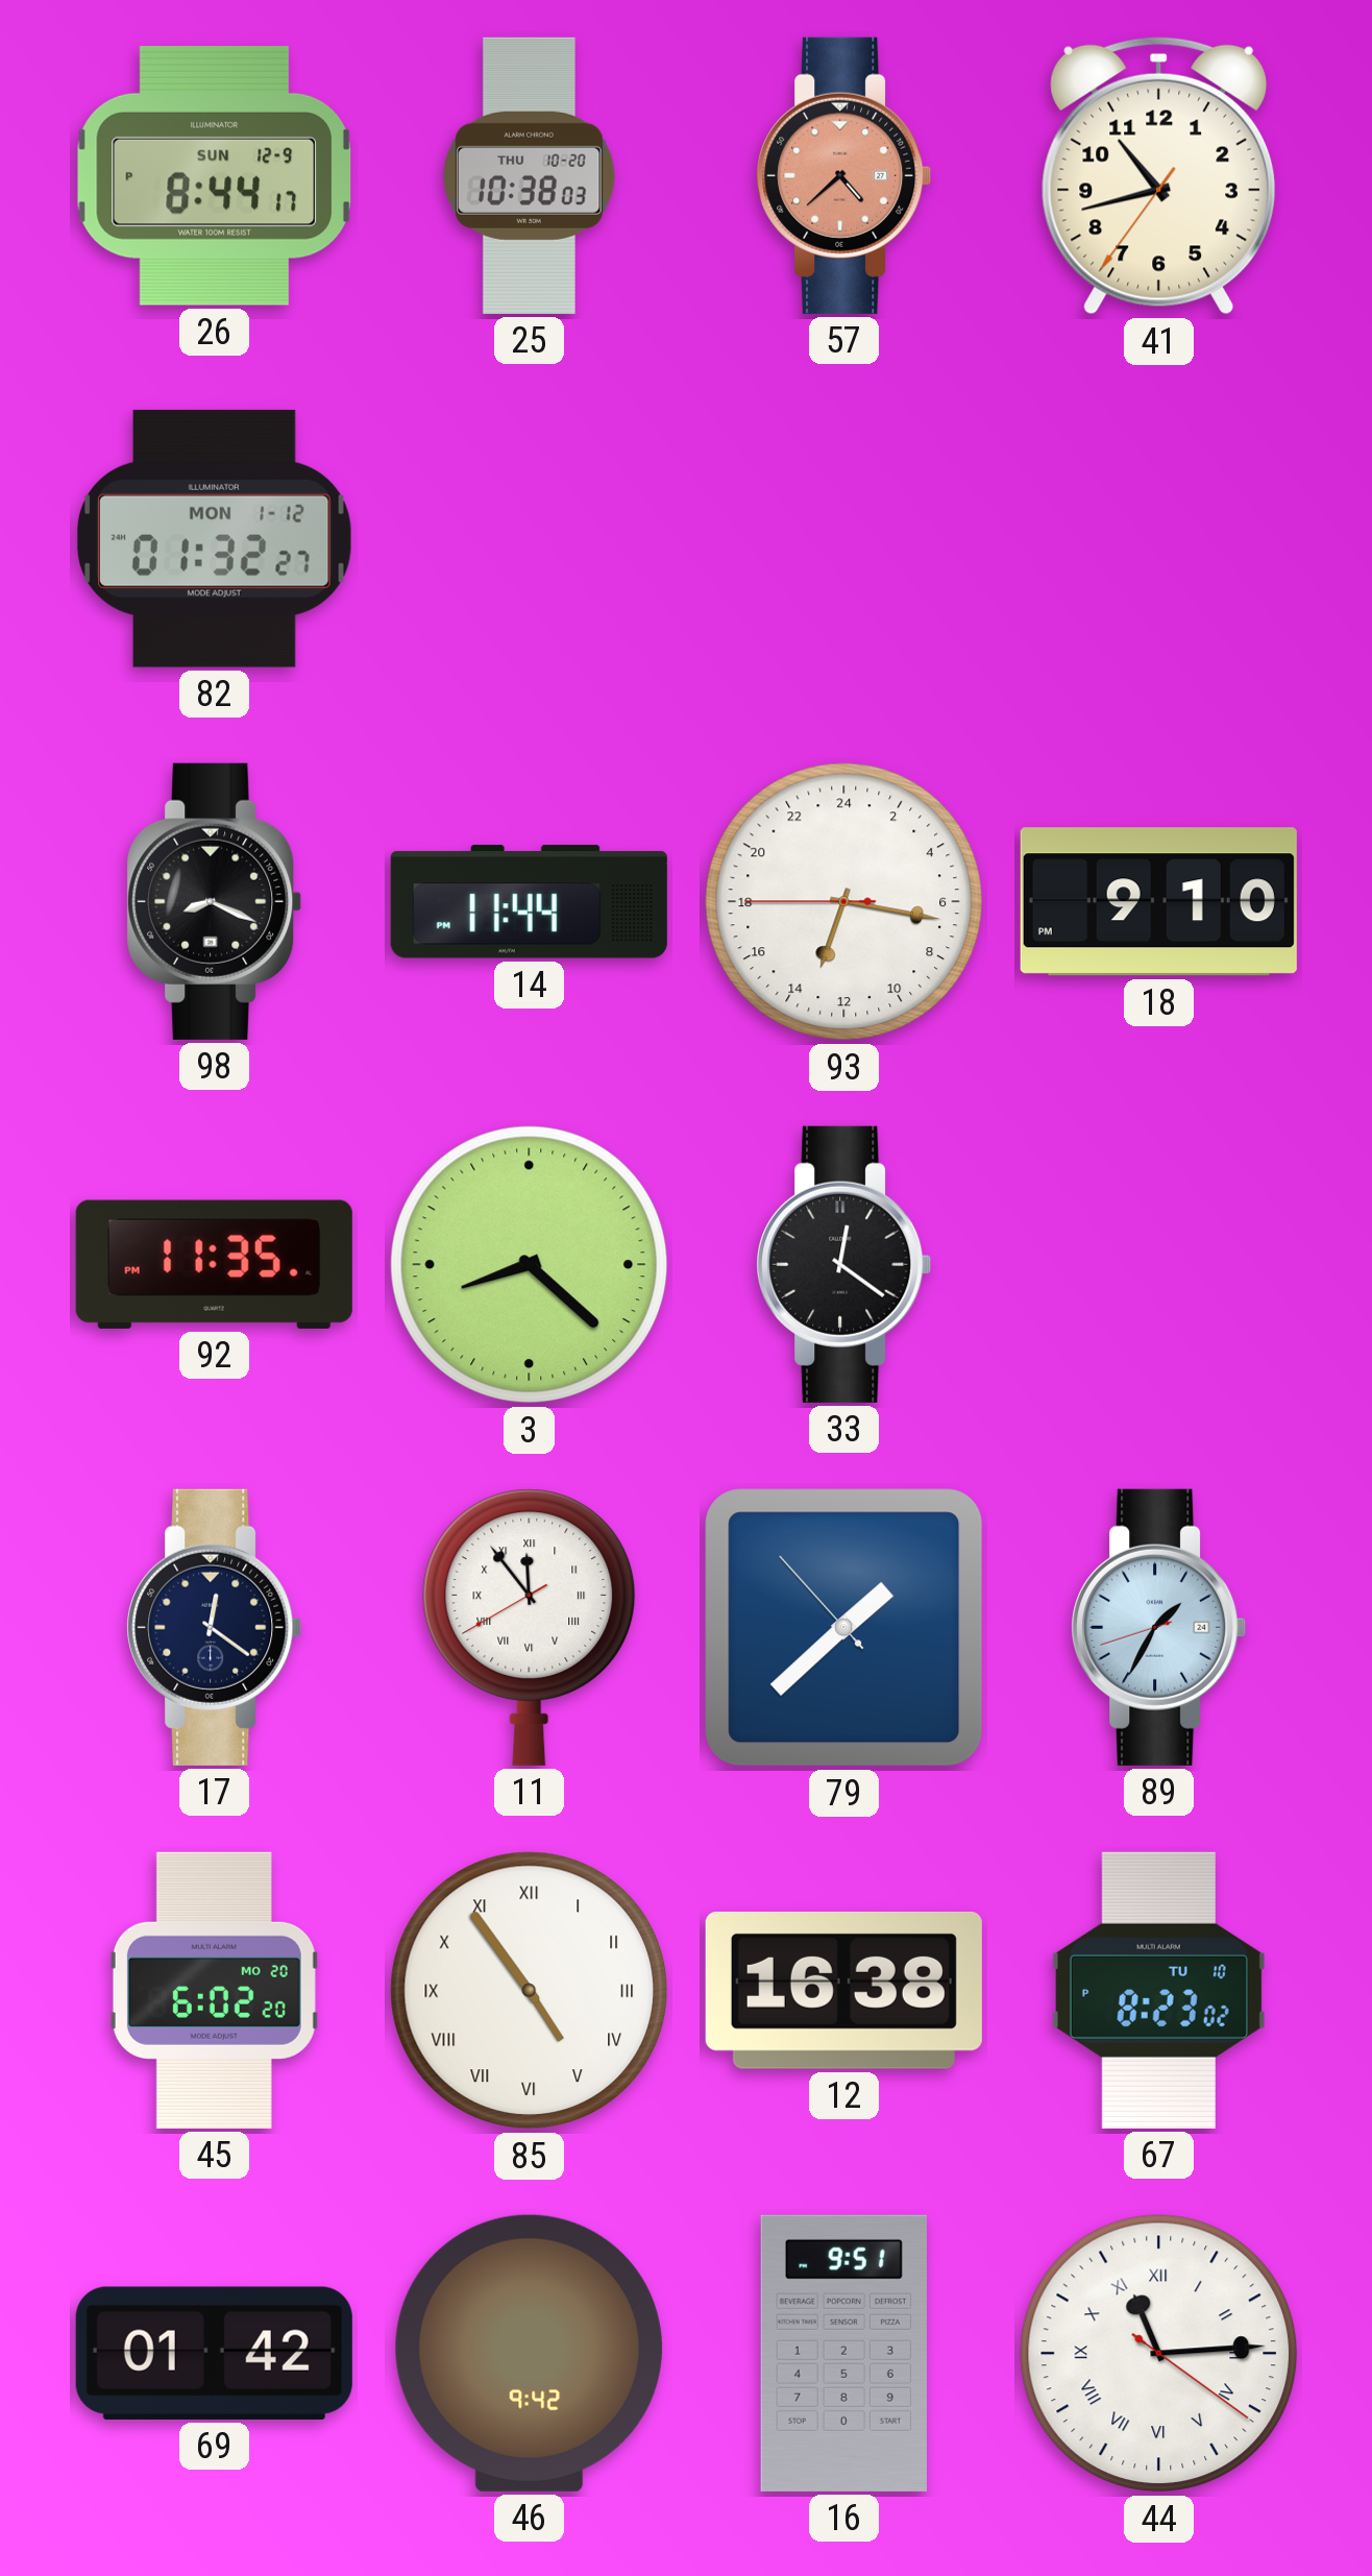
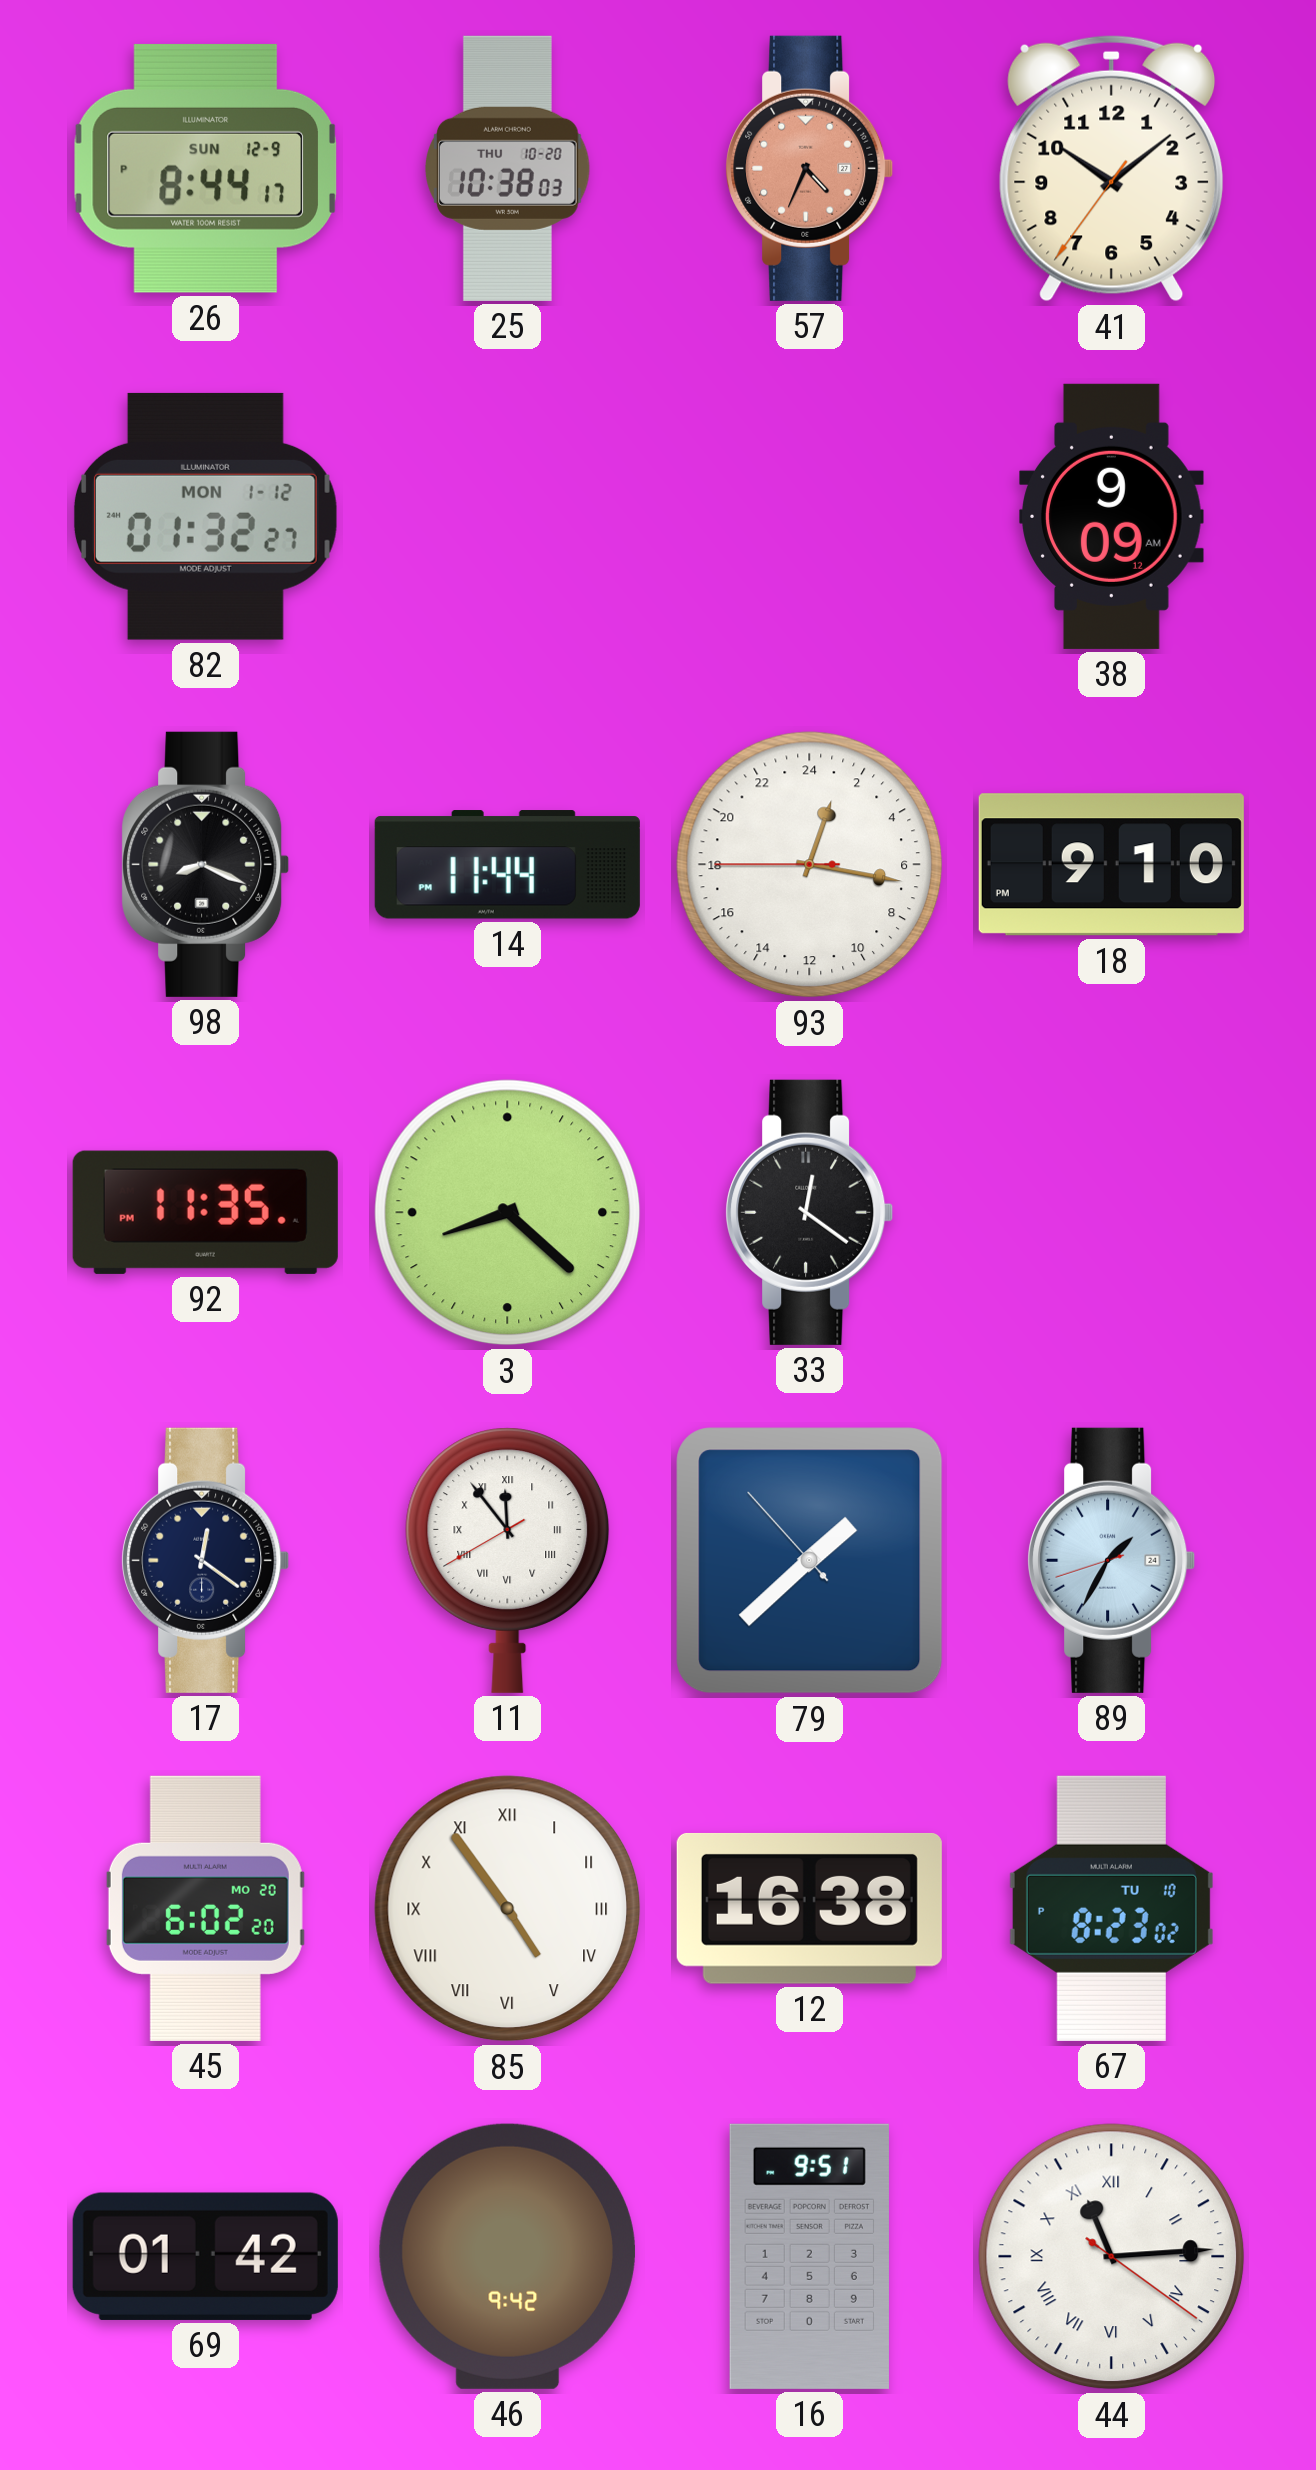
57: 4:38 -> 4:34
41: 10:42 -> 10:08
38: none -> 9:09
93: 13:16 -> 1:16
